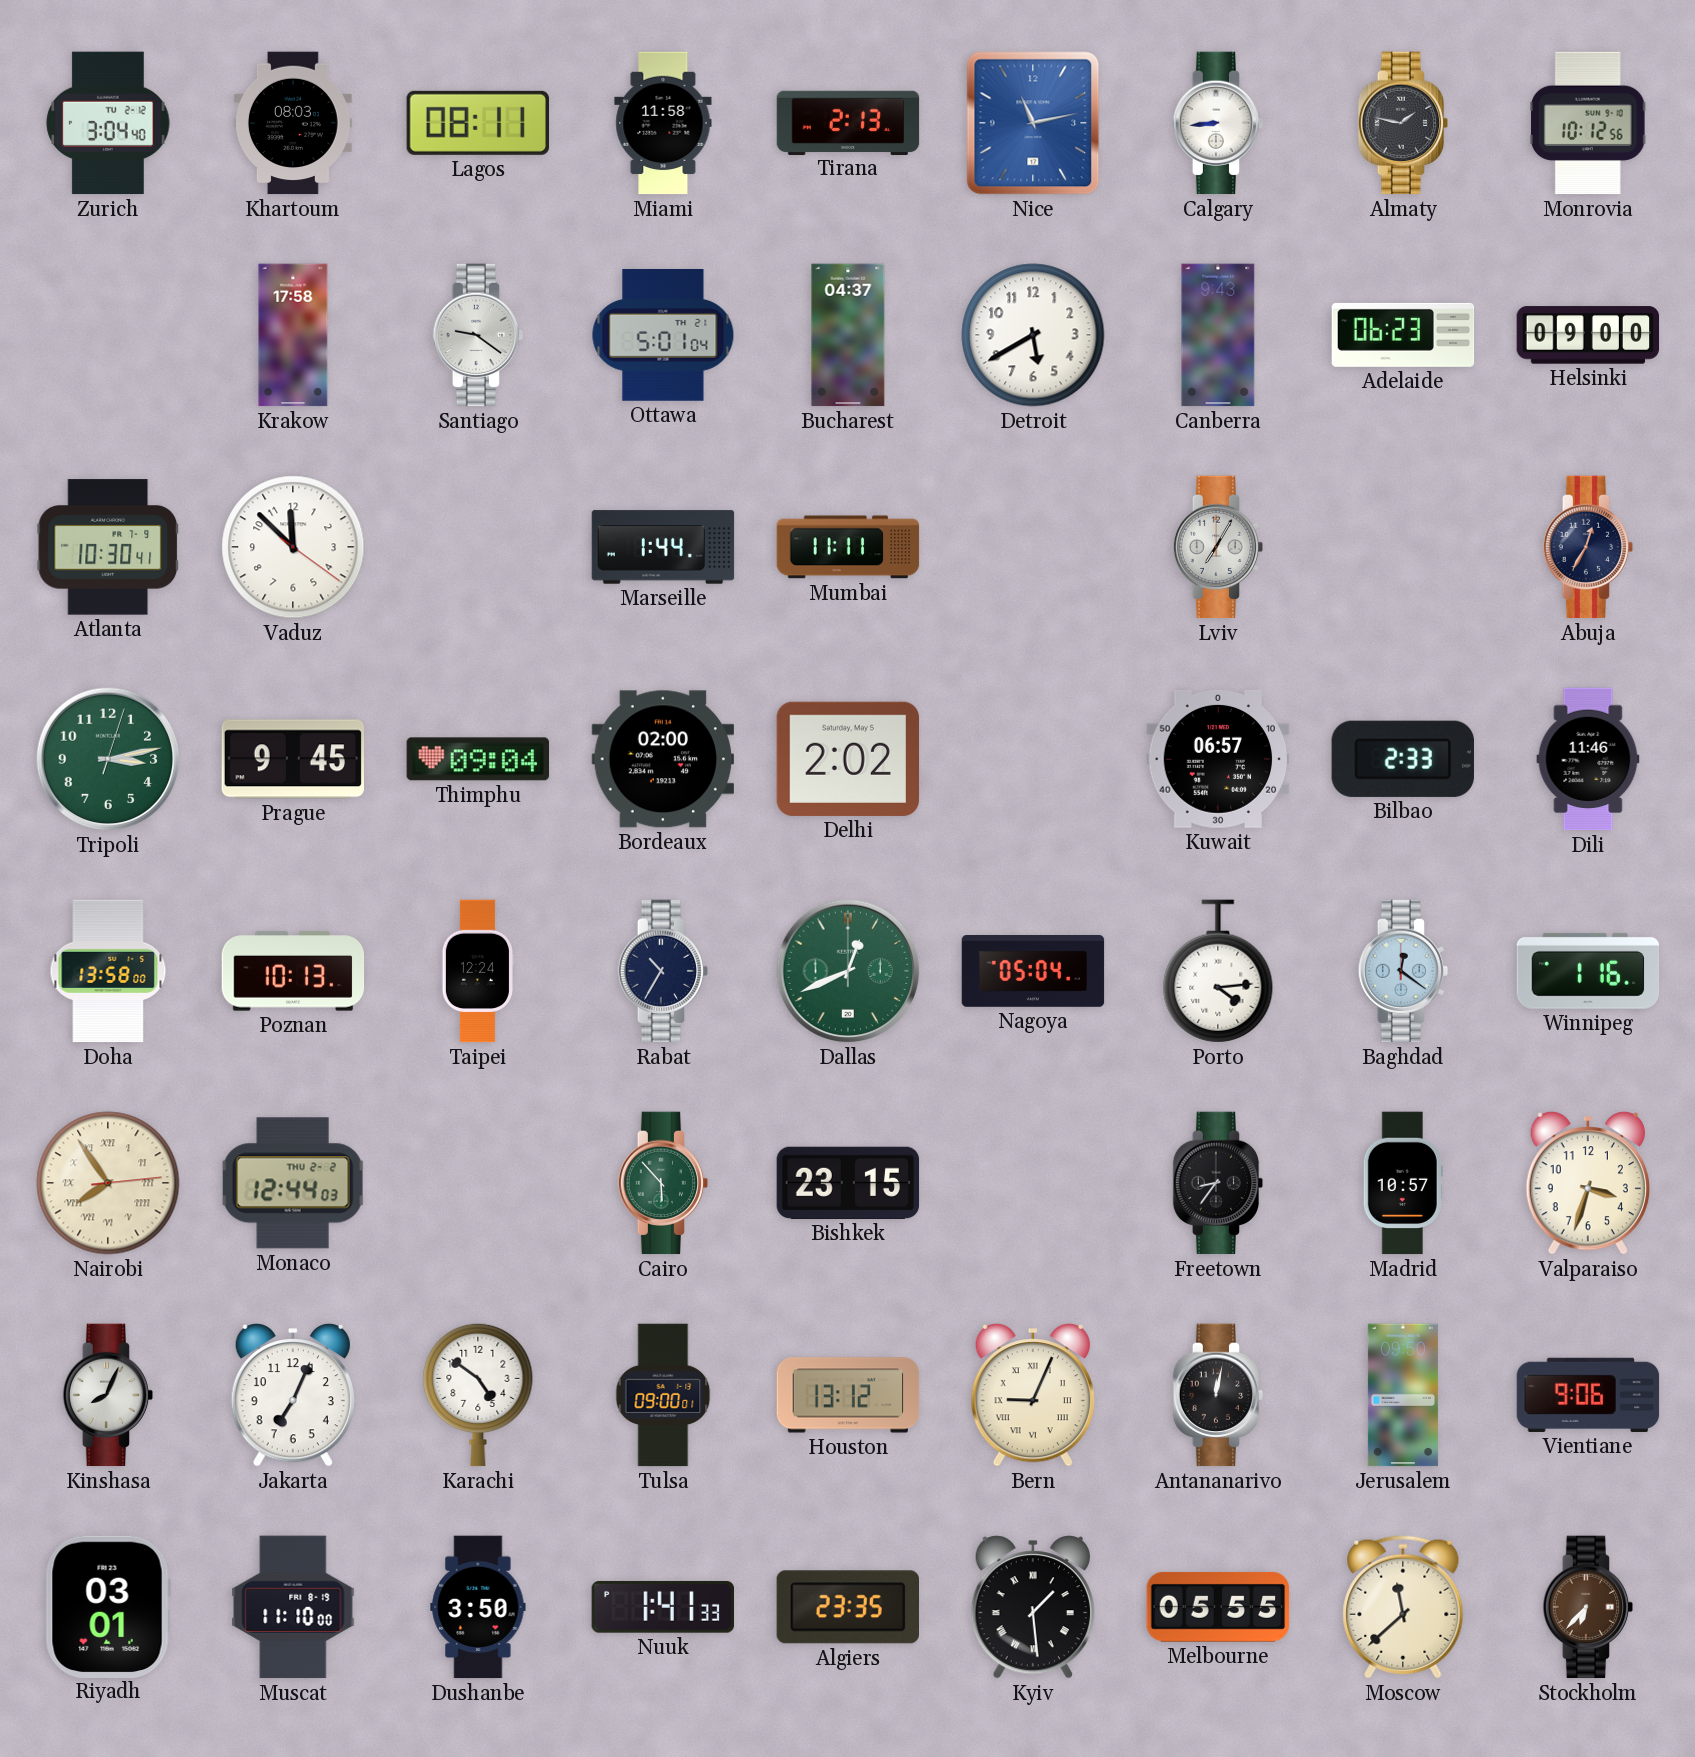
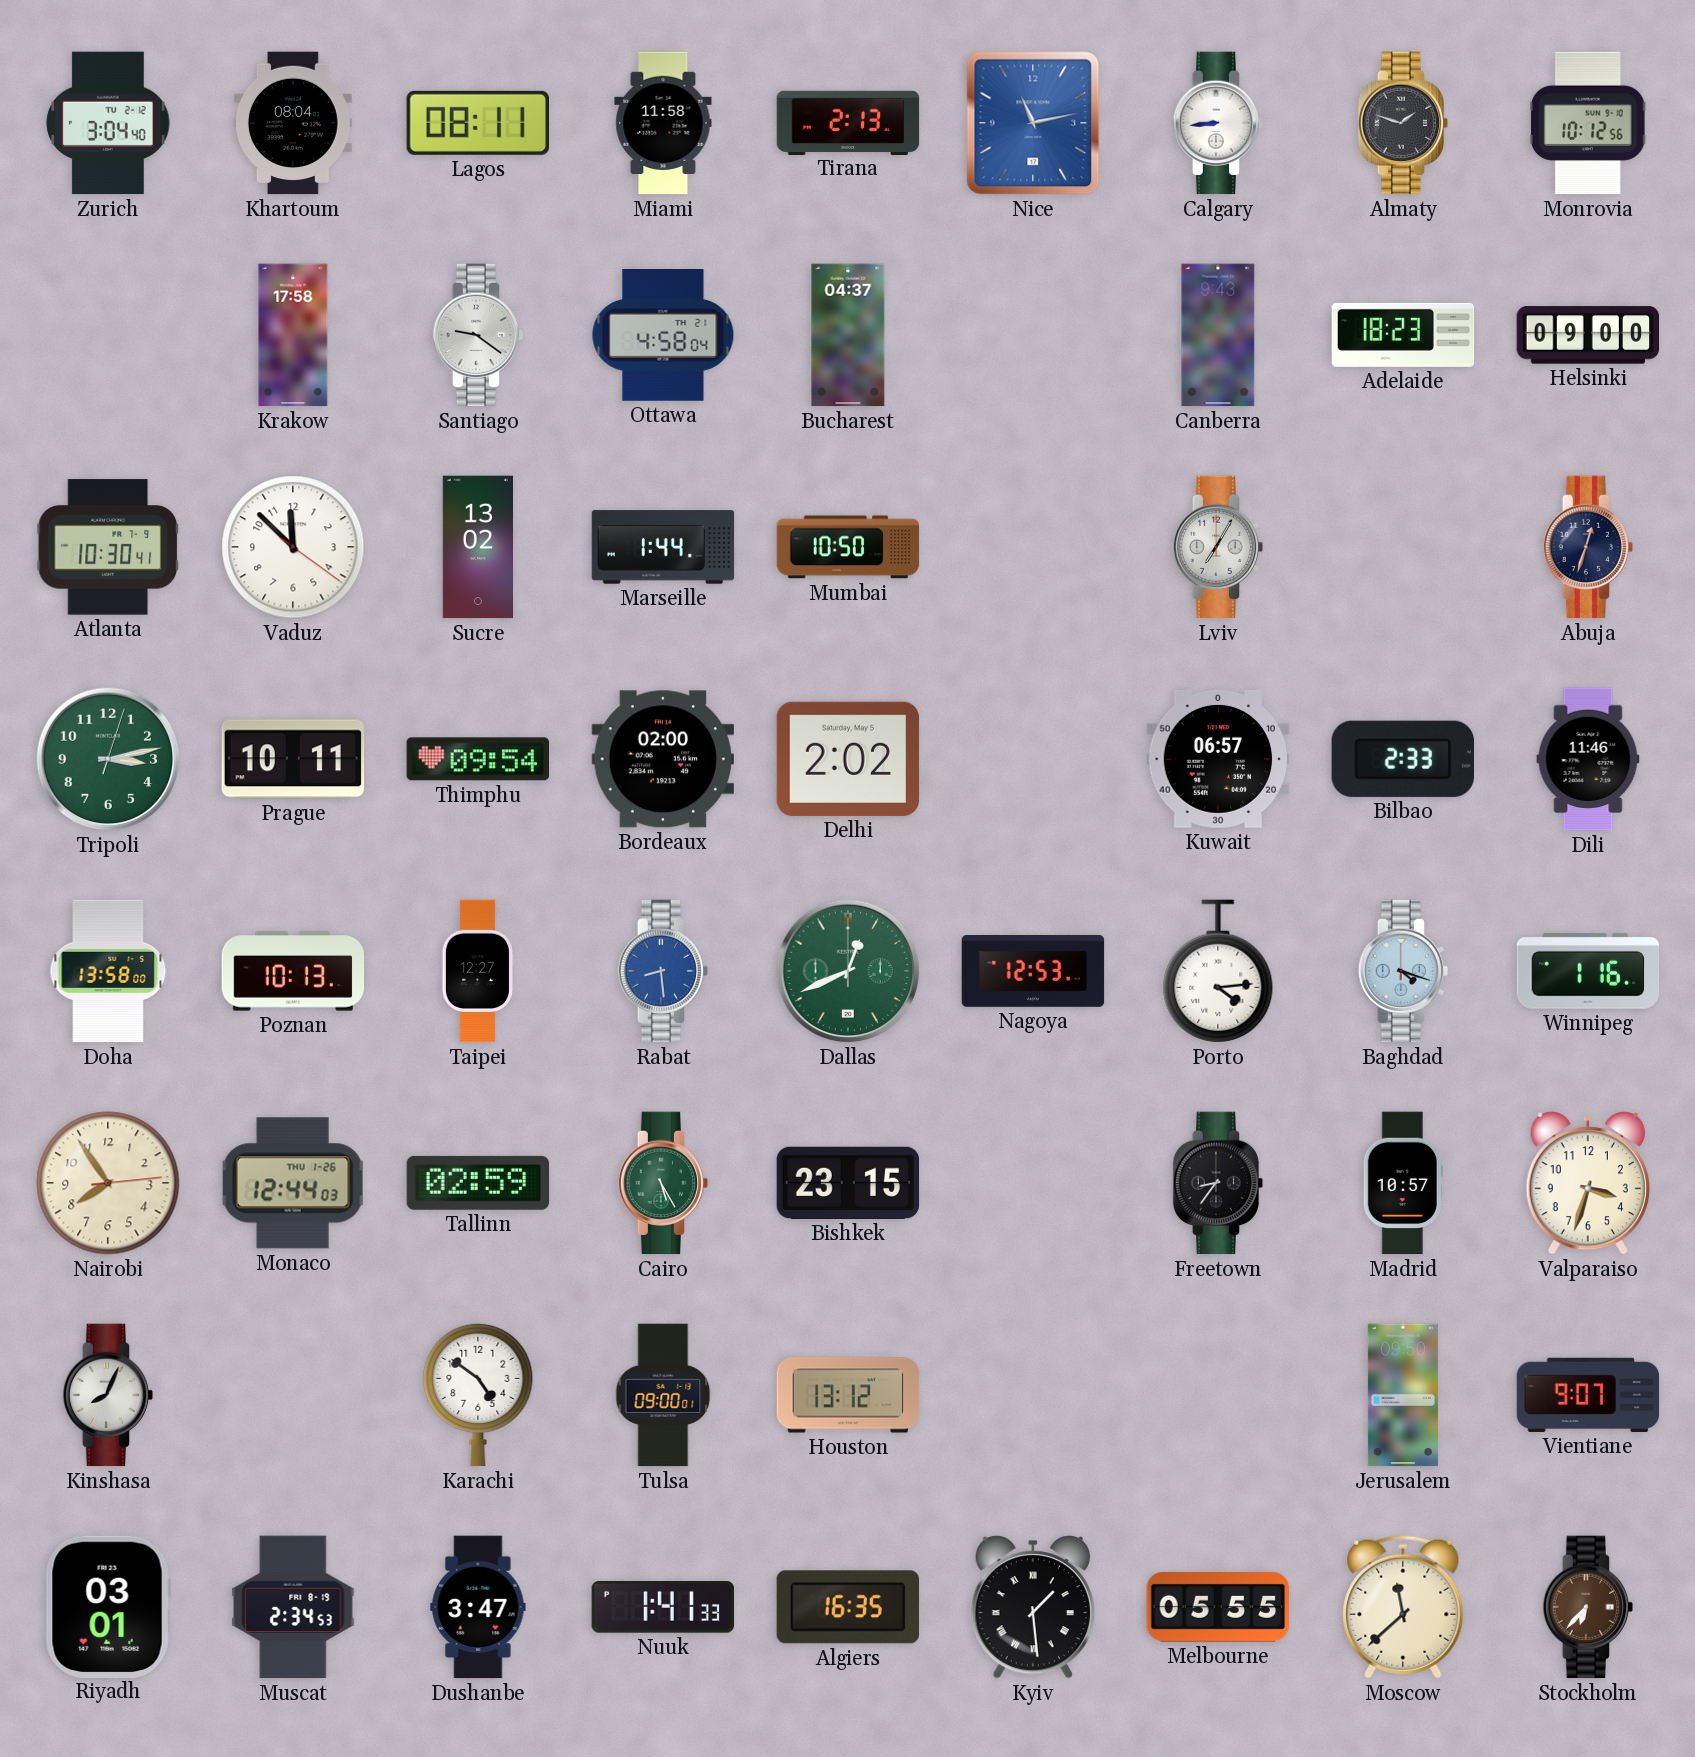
Khartoum: 08:03 -> 08:04
Almaty: 1:47 -> 1:48
Ottawa: 5:01 -> 4:58
Detroit: 5:40 -> none
Adelaide: 06:23 -> 18:23
Sucre: none -> 13:02
Mumbai: 11:11 -> 10:50
Abuja: 12:35 -> 12:33
Prague: 9:45 -> 10:11
Thimphu: 09:04 -> 09:54
Taipei: 12:24 -> 12:27
Rabat: 10:35 -> 8:29
Rabat dial: navy -> blue
Nagoya: 05:04 -> 12:53
Baghdad: 12:21 -> 4:18
Nairobi numerals: Roman -> Arabic
Monaco date: THU 2-2 -> THU 1-26
Tallinn: none -> 02:59
Cairo: 5:53 -> 5:25
Jakarta: 7:04 -> none
Bern: 9:04 -> none
Antananarivo: 12:02 -> none
Vientiane: 9:06 -> 9:07
Muscat: 11:10 -> 2:34
Dushanbe: 3:50 -> 3:47
Algiers: 23:35 -> 16:35
